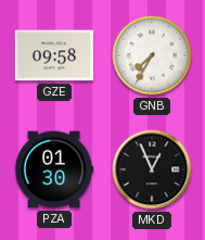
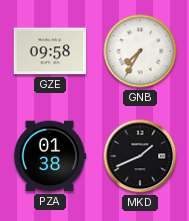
PZA: 01:30 -> 01:38
MKD: 12:56 -> 1:41
